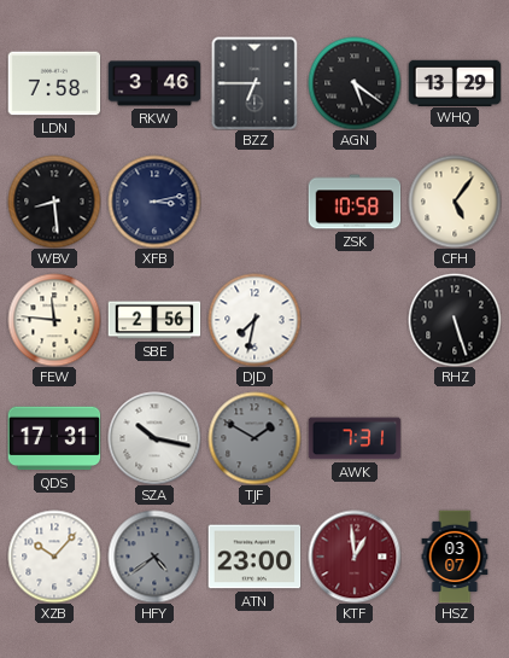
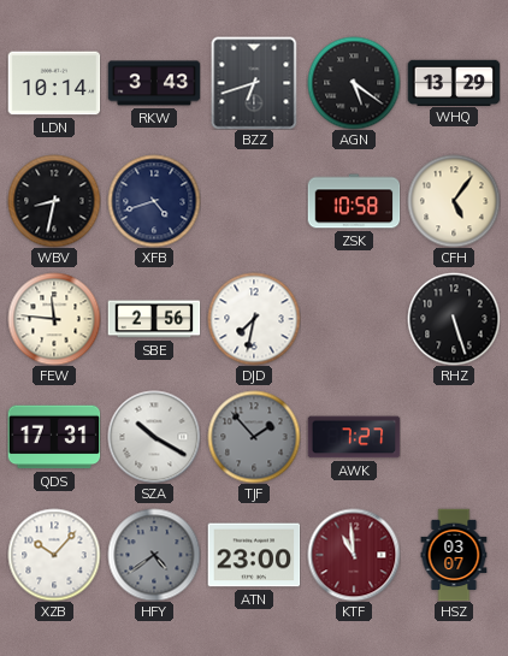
LDN: 7:58 -> 10:14
RKW: 3:46 -> 3:43
BZZ: 6:45 -> 6:42
WBV: 8:29 -> 8:32
XFB: 3:13 -> 4:42
SZA: 10:17 -> 10:20
TJF: 1:50 -> 1:53
AWK: 7:31 -> 7:27
KTF: 12:59 -> 10:59
